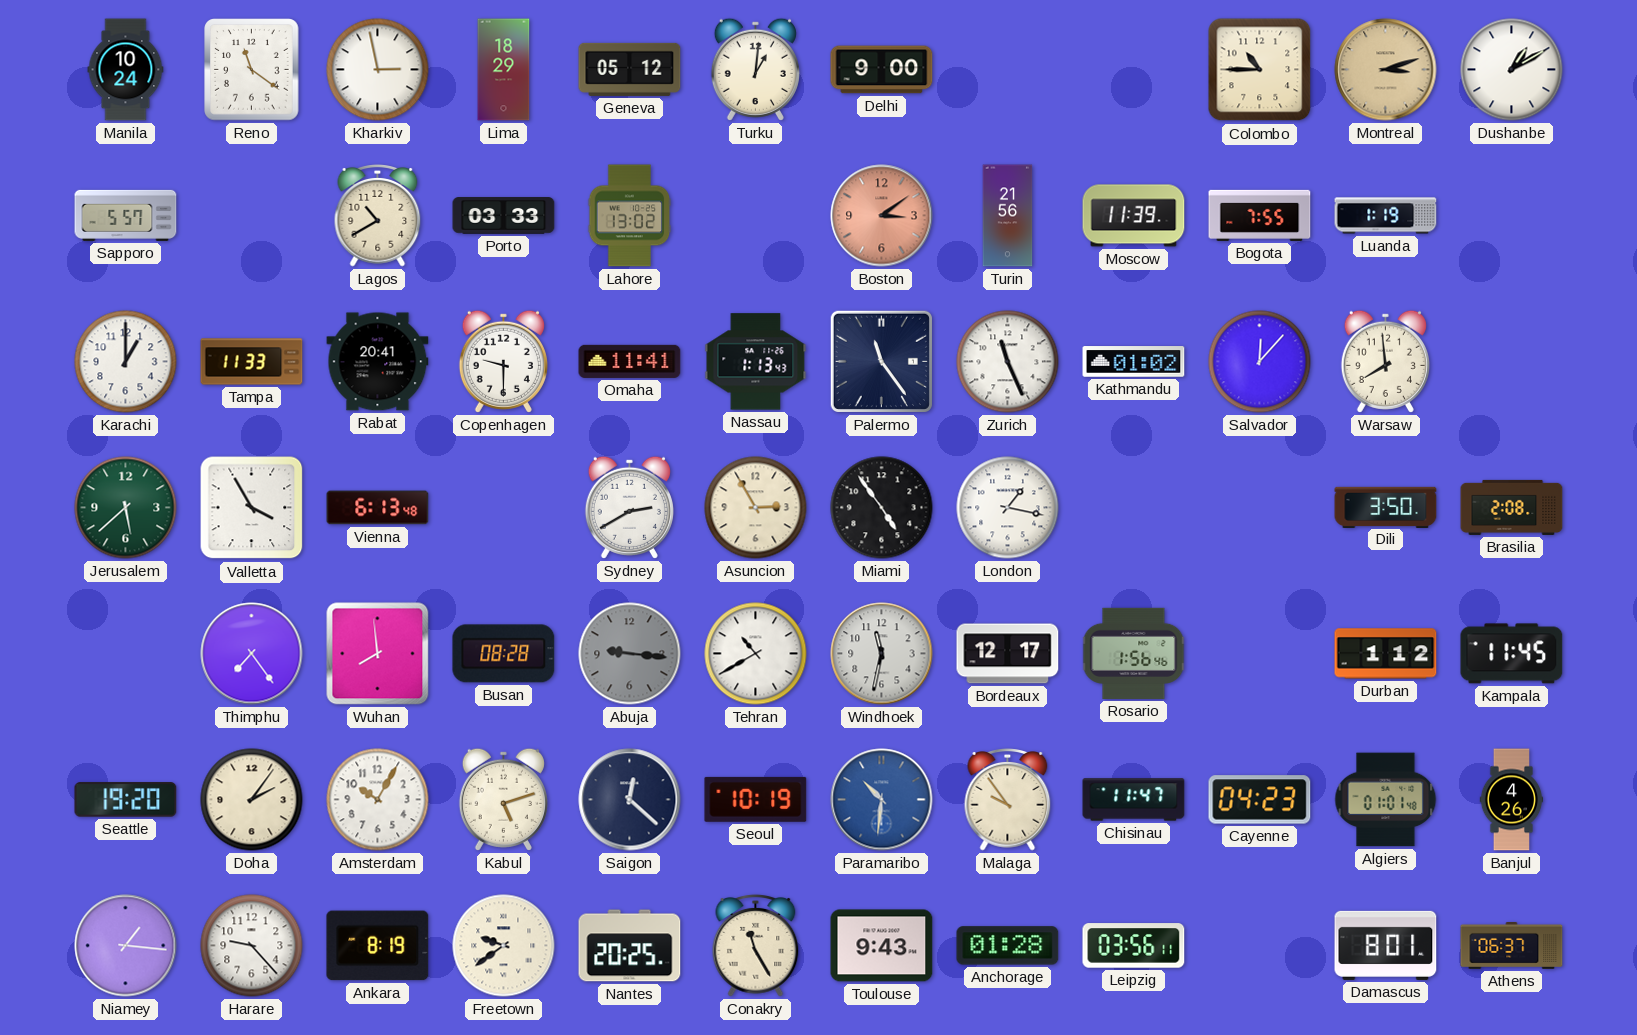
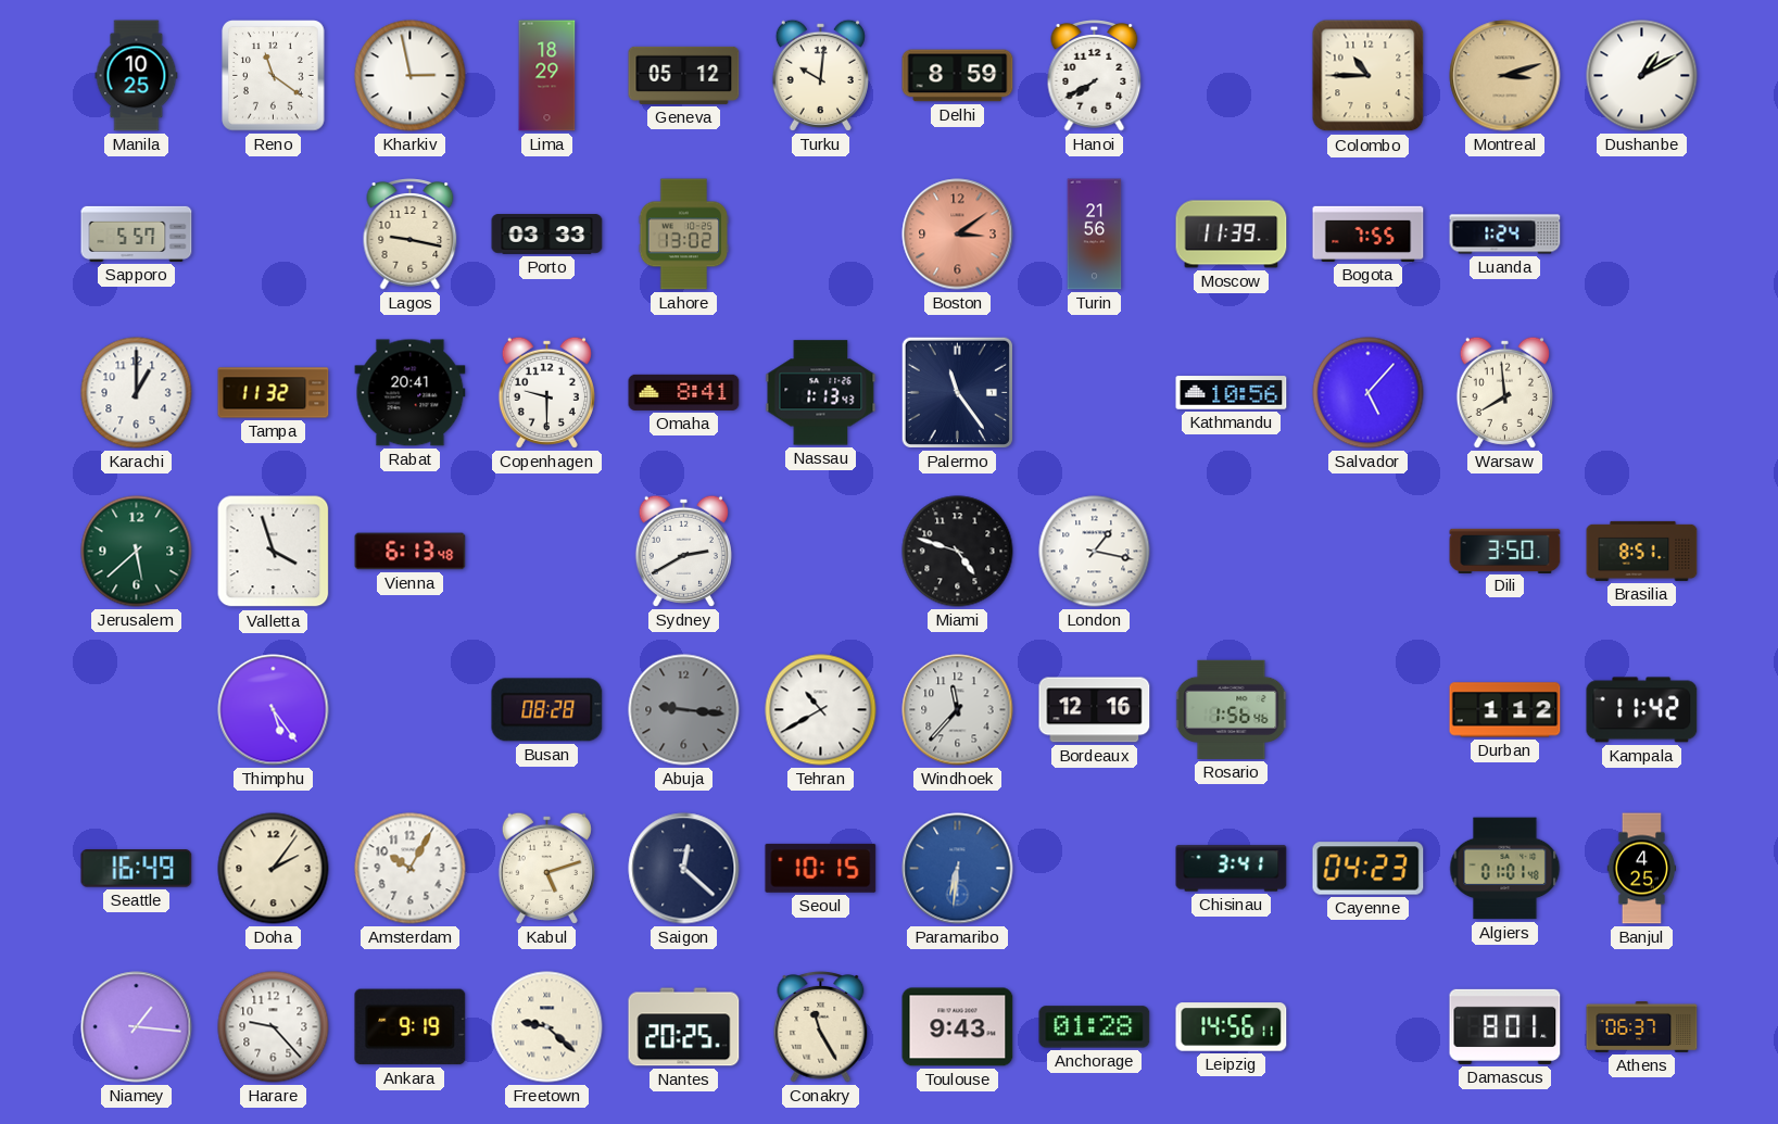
Manila: 10:24 -> 10:25
Turku: 1:01 -> 10:01
Delhi: 9:00 -> 8:59
Hanoi: none -> 7:40
Lagos: 10:40 -> 9:17
Luanda: 1:19 -> 1:24
Tampa: 11:33 -> 11:32
Omaha: 11:41 -> 8:41
Zurich: 11:26 -> none
Kathmandu: 01:02 -> 10:56
Salvador: 12:07 -> 5:07
Valletta: 3:55 -> 3:57
Asuncion: 2:55 -> none
Miami: 4:54 -> 4:48
Brasilia: 2:08 -> 8:51
Thimphu: 7:24 -> 5:24
Wuhan: 7:59 -> none
Windhoek: 11:32 -> 11:37
Bordeaux: 12:17 -> 12:16
Kampala: 11:45 -> 11:42
Seattle: 19:20 -> 16:49
Seoul: 10:19 -> 10:15
Paramaribo: 10:31 -> 6:31
Malaga: 9:54 -> none
Chisinau: 11:47 -> 3:41
Banjul: 4:26 -> 4:25
Ankara: 8:19 -> 9:19
Freetown: 9:39 -> 9:22
Leipzig: 03:56 -> 14:56
